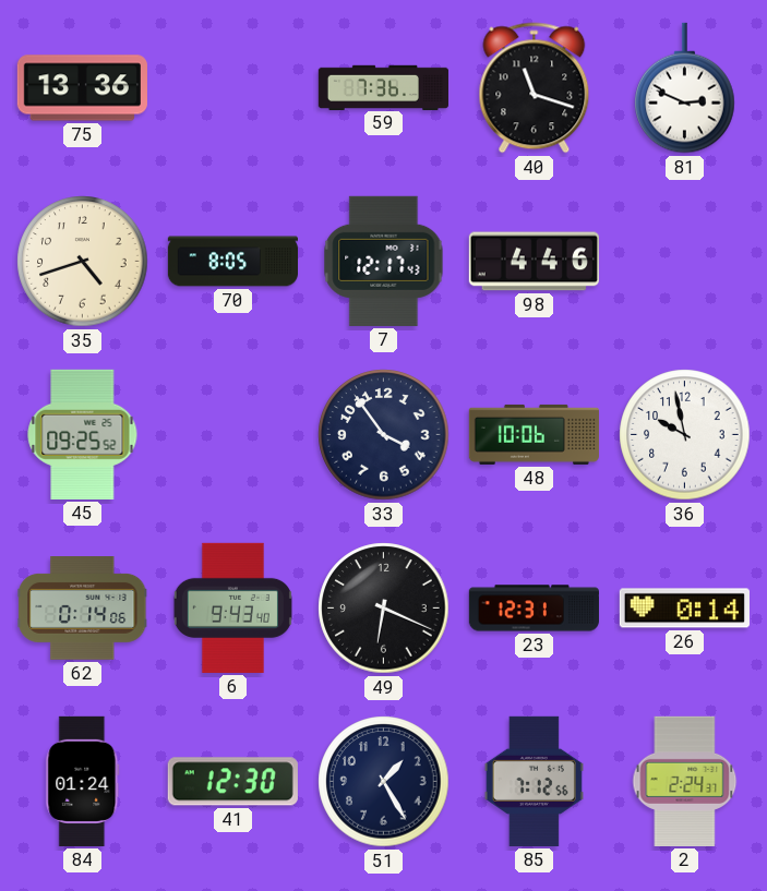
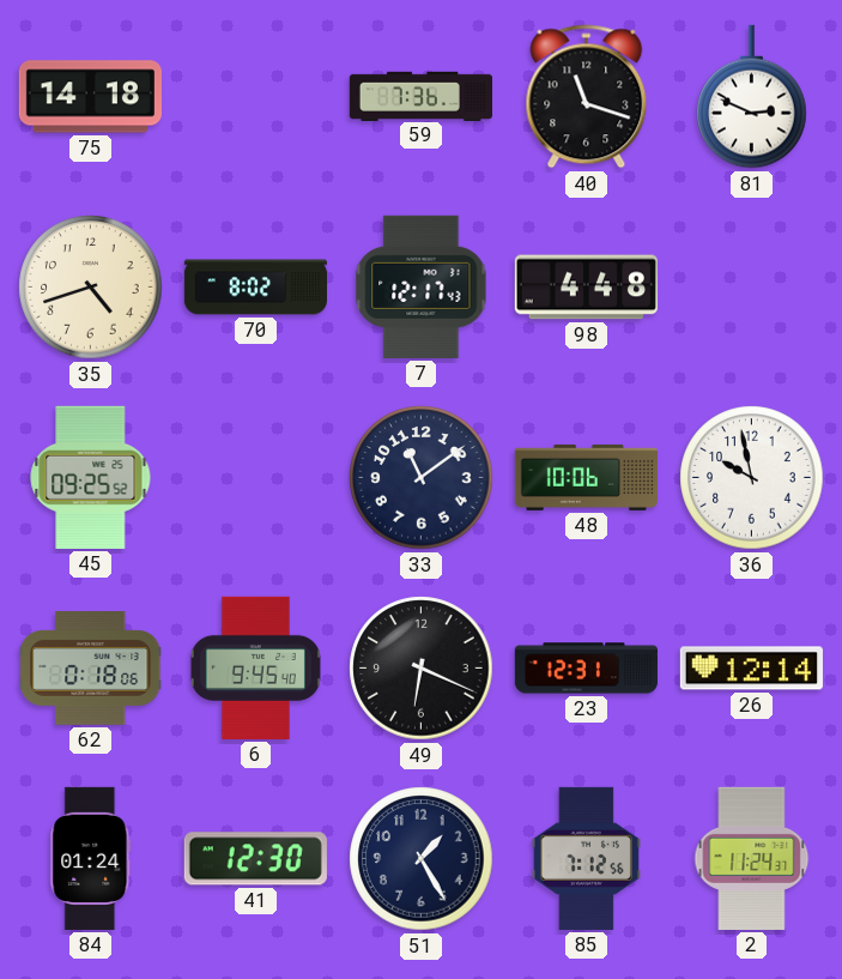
75: 13:36 -> 14:18
70: 8:05 -> 8:02
98: 4:46 -> 4:48
33: 3:54 -> 11:09
62: 0:14 -> 0:18
6: 9:43 -> 9:45
26: 0:14 -> 12:14
2: 2:24 -> 11:24
